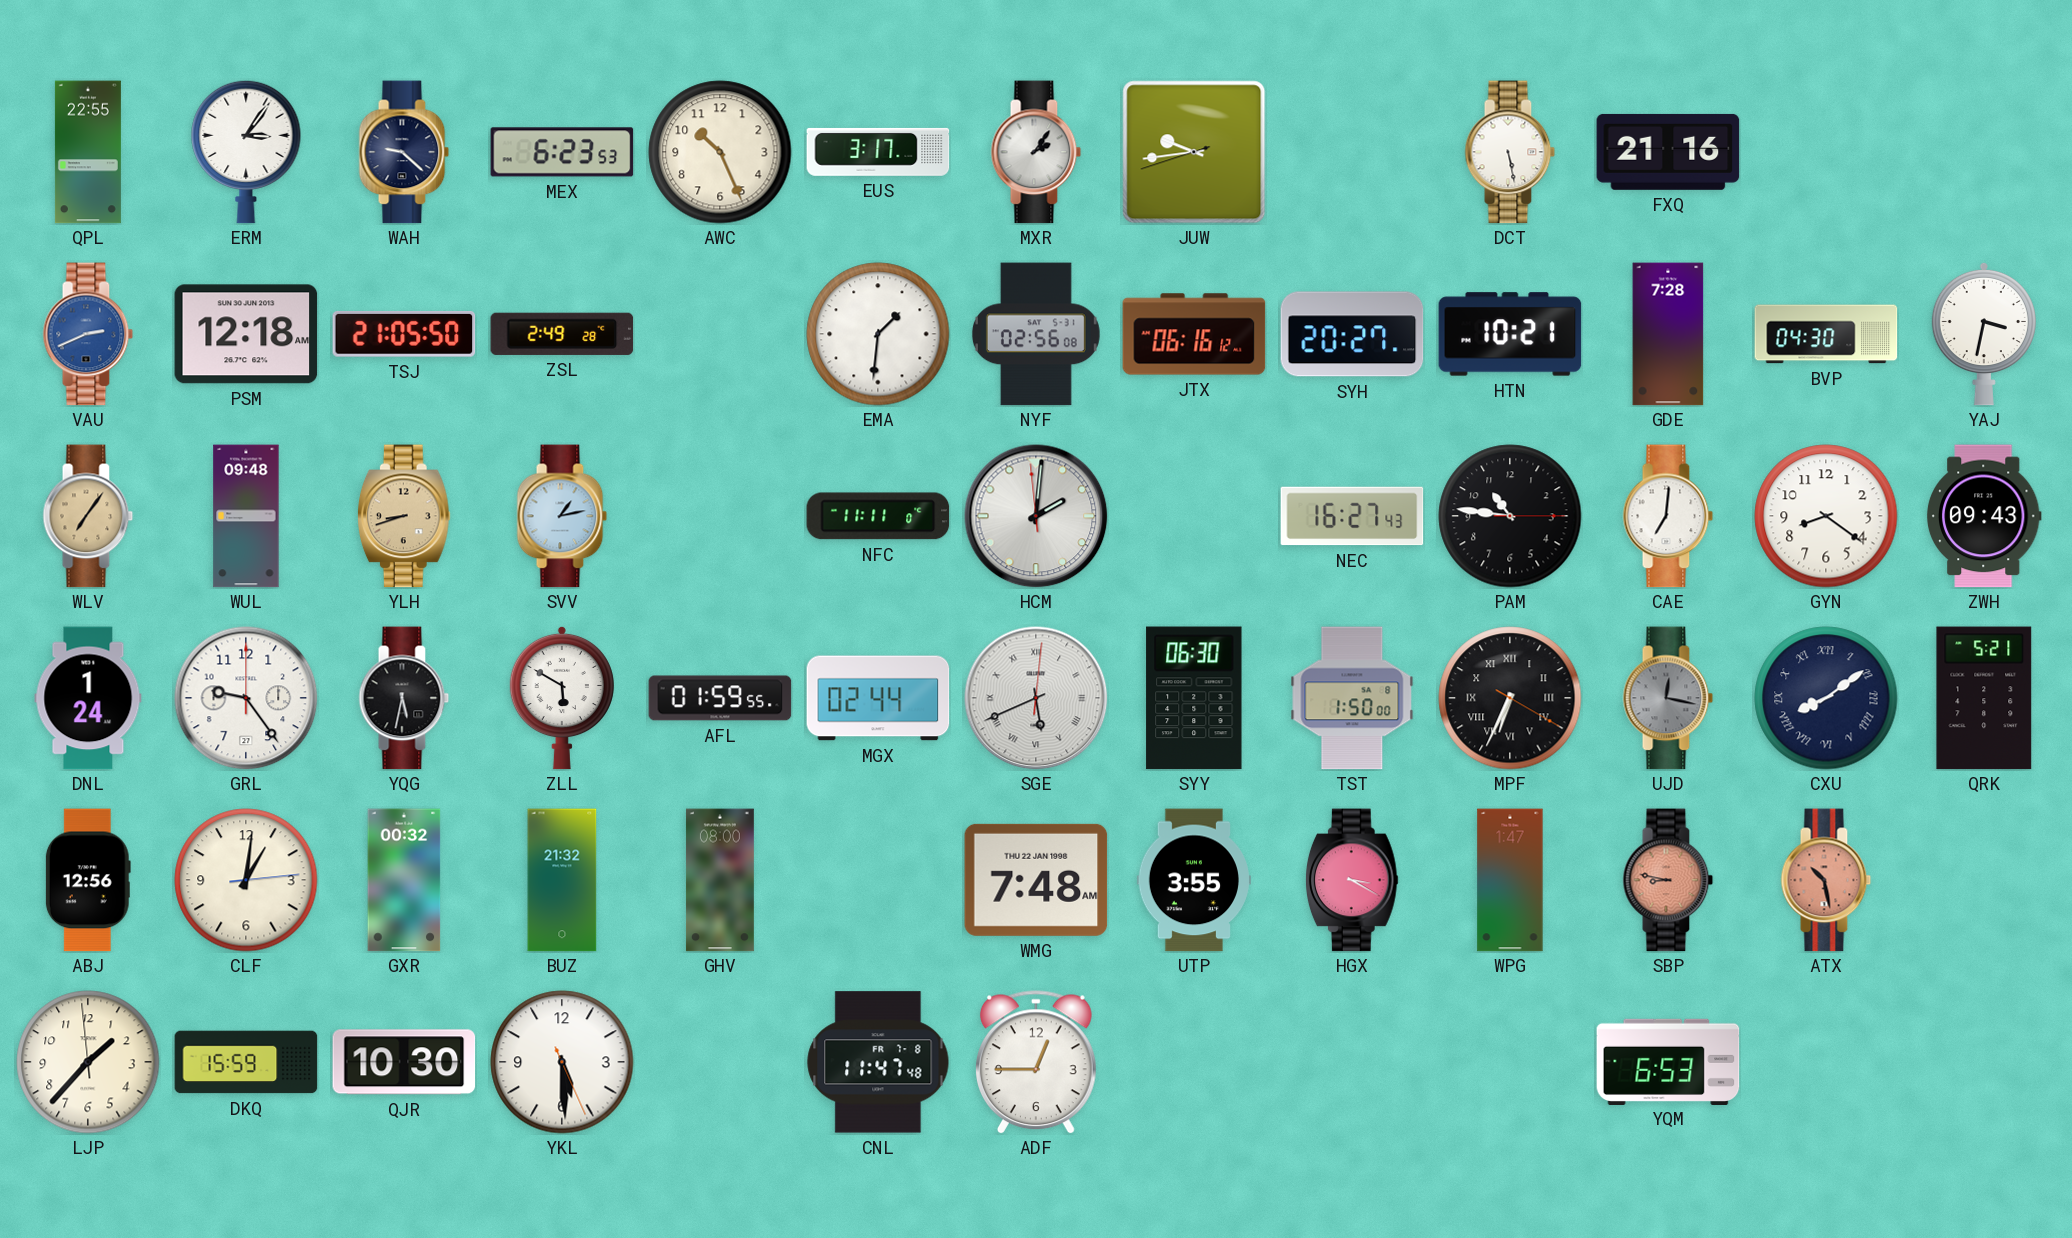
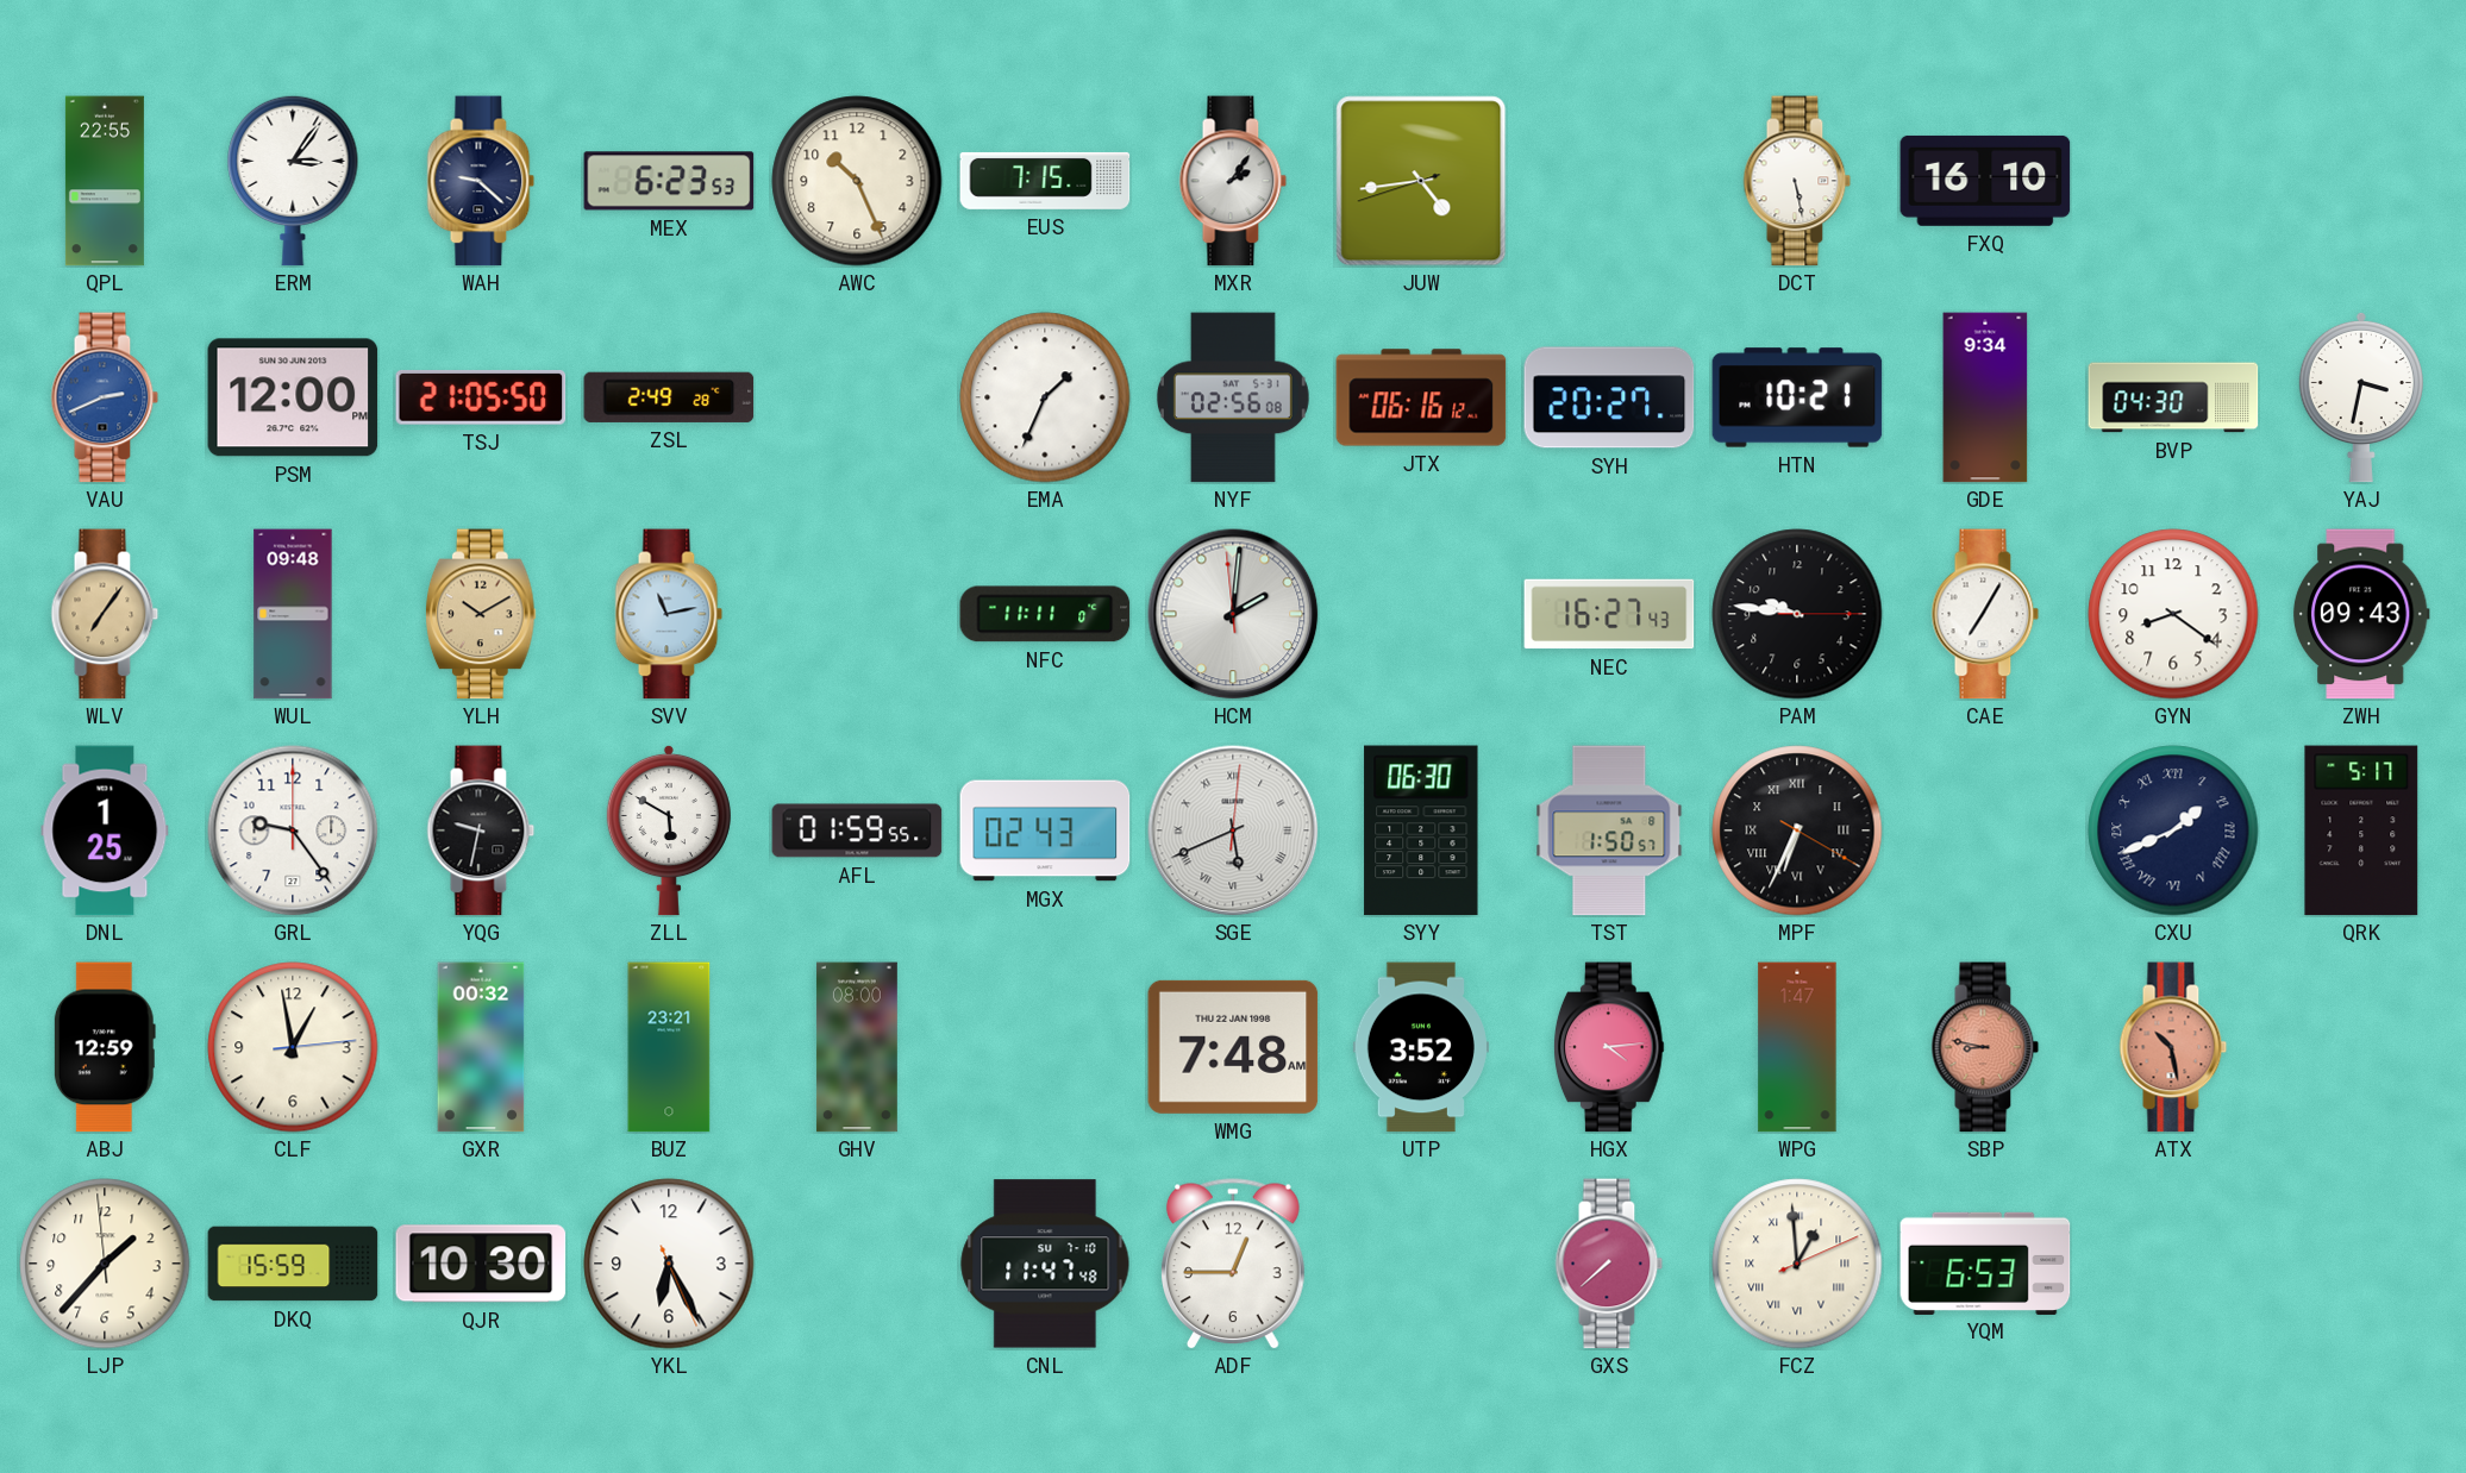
EUS: 3:17 -> 7:15
JUW: 9:43 -> 4:43
FXQ: 21:16 -> 16:10
PSM: 12:18 -> 12:00
EMA: 1:31 -> 1:34
GDE: 7:28 -> 9:34
YLH: 8:42 -> 10:10
SVV: 1:13 -> 11:13
PAM: 10:46 -> 9:46
CAE: 7:01 -> 7:05
DNL: 1:24 -> 1:25
YQG: 5:32 -> 9:32
MGX: 02:44 -> 02:43
TST: 1:50:00 -> 1:50:57
UJD: 12:17 -> none
CXU: 8:09 -> 1:41
QRK: 5:21 -> 5:17
ABJ: 12:56 -> 12:59
CLF: 1:01 -> 12:58
BUZ: 21:32 -> 23:21
UTP: 3:55 -> 3:52
HGX: 3:20 -> 4:14
YKL: 5:29 -> 6:25
CNL date: FR 7-8 -> SU 7-10
GXS: none -> 7:38
FCZ: none -> 12:59
